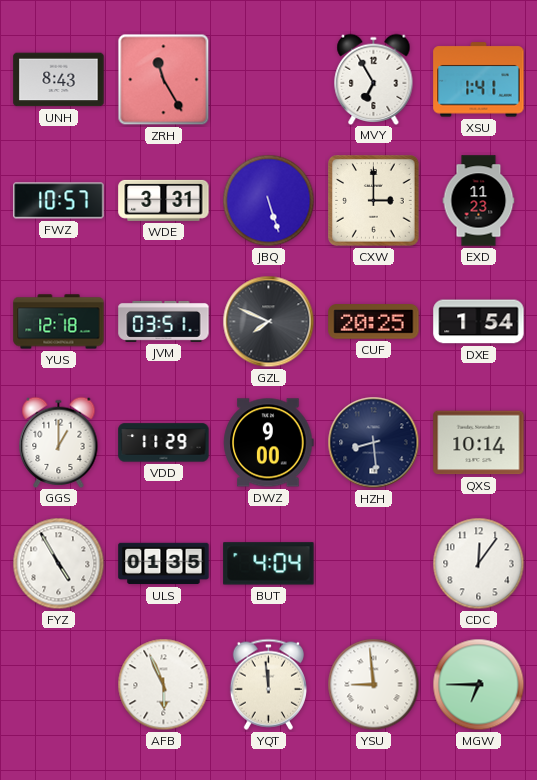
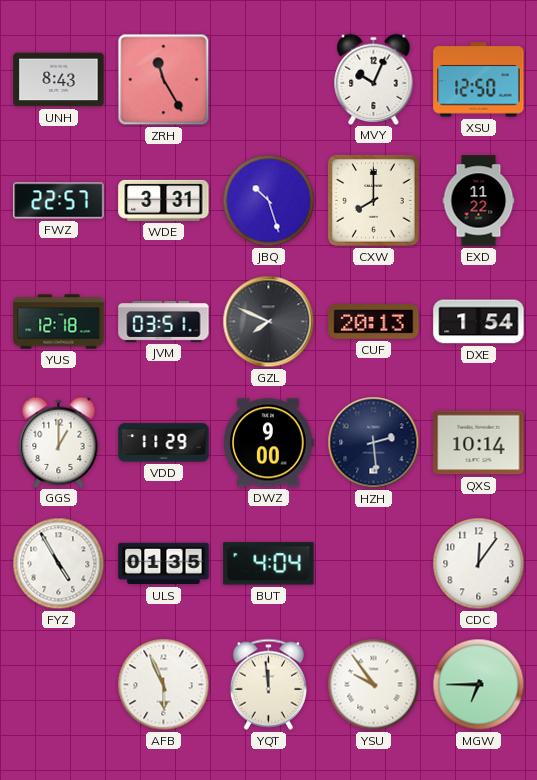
MVY: 6:55 -> 10:04
XSU: 1:41 -> 12:50
FWZ: 10:57 -> 22:57
JBQ: 5:27 -> 10:27
CXW: 3:00 -> 8:00
EXD: 11:23 -> 11:22
CUF: 20:25 -> 20:13
HZH: 8:29 -> 2:29
YSU: 8:59 -> 9:54
